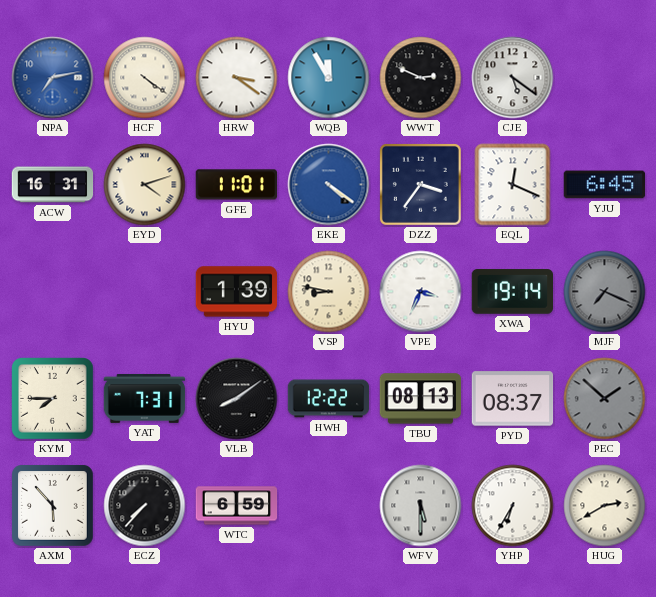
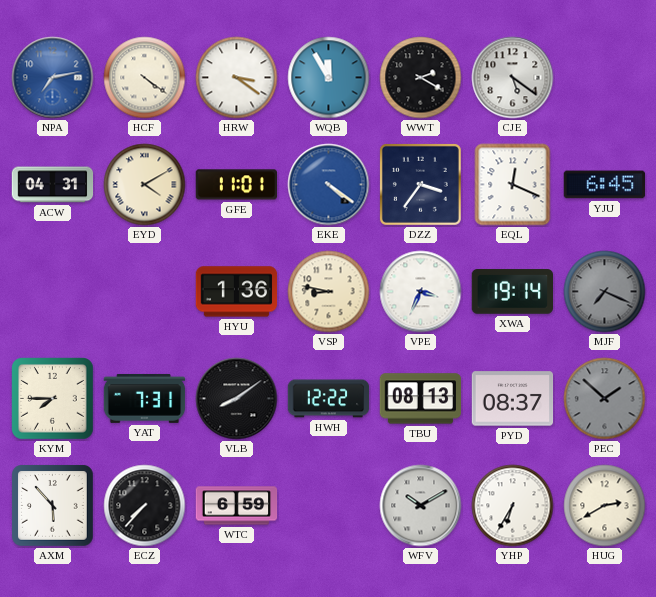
WWT: 2:49 -> 2:20
ACW: 16:31 -> 04:31
EYD: 4:12 -> 4:10
HYU: 1:39 -> 1:36
WFV: 5:30 -> 10:10
